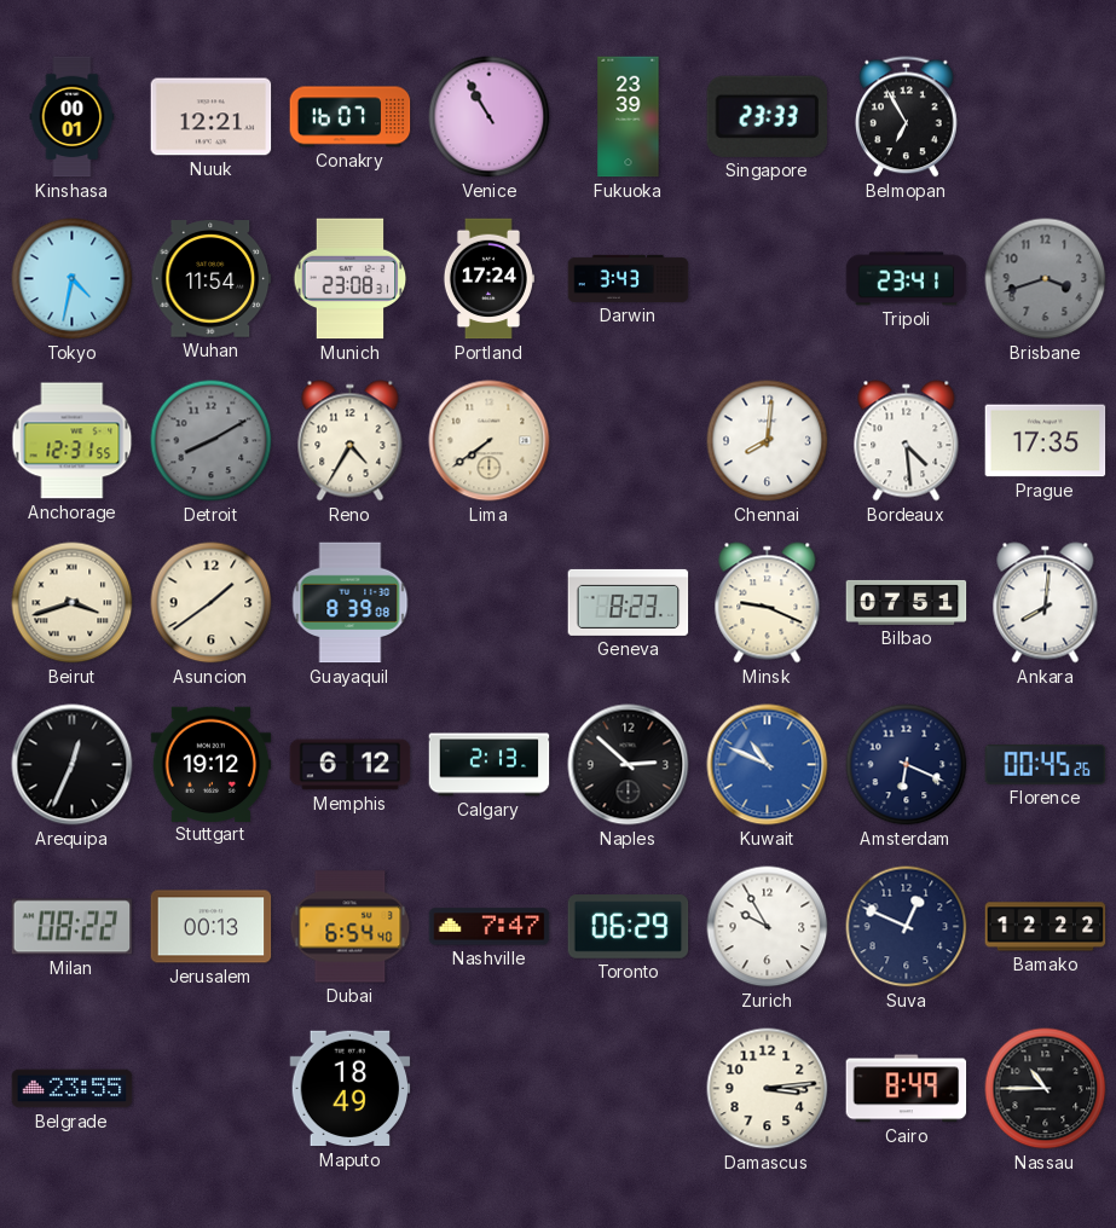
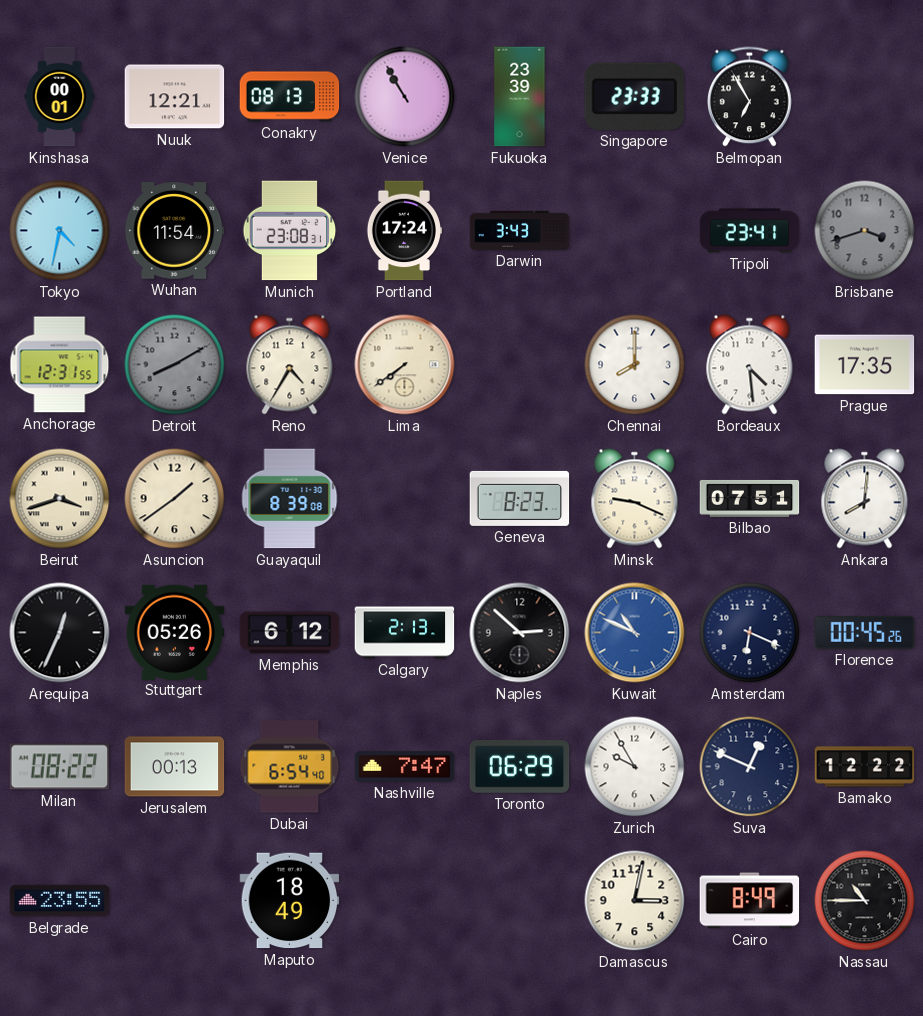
Conakry: 16:07 -> 08:13
Chennai: 8:01 -> 8:00
Stuttgart: 19:12 -> 05:26
Damascus: 3:14 -> 3:02
